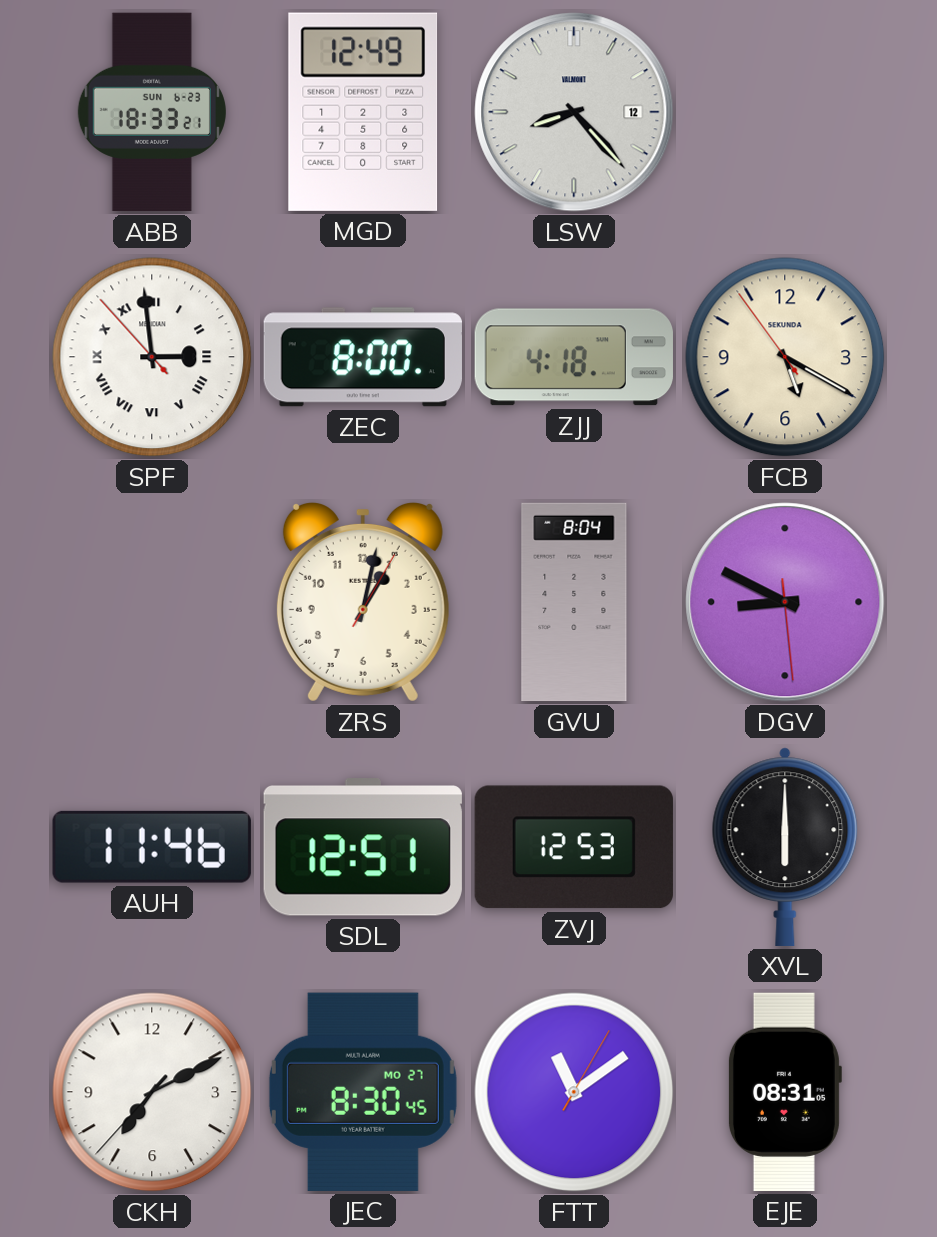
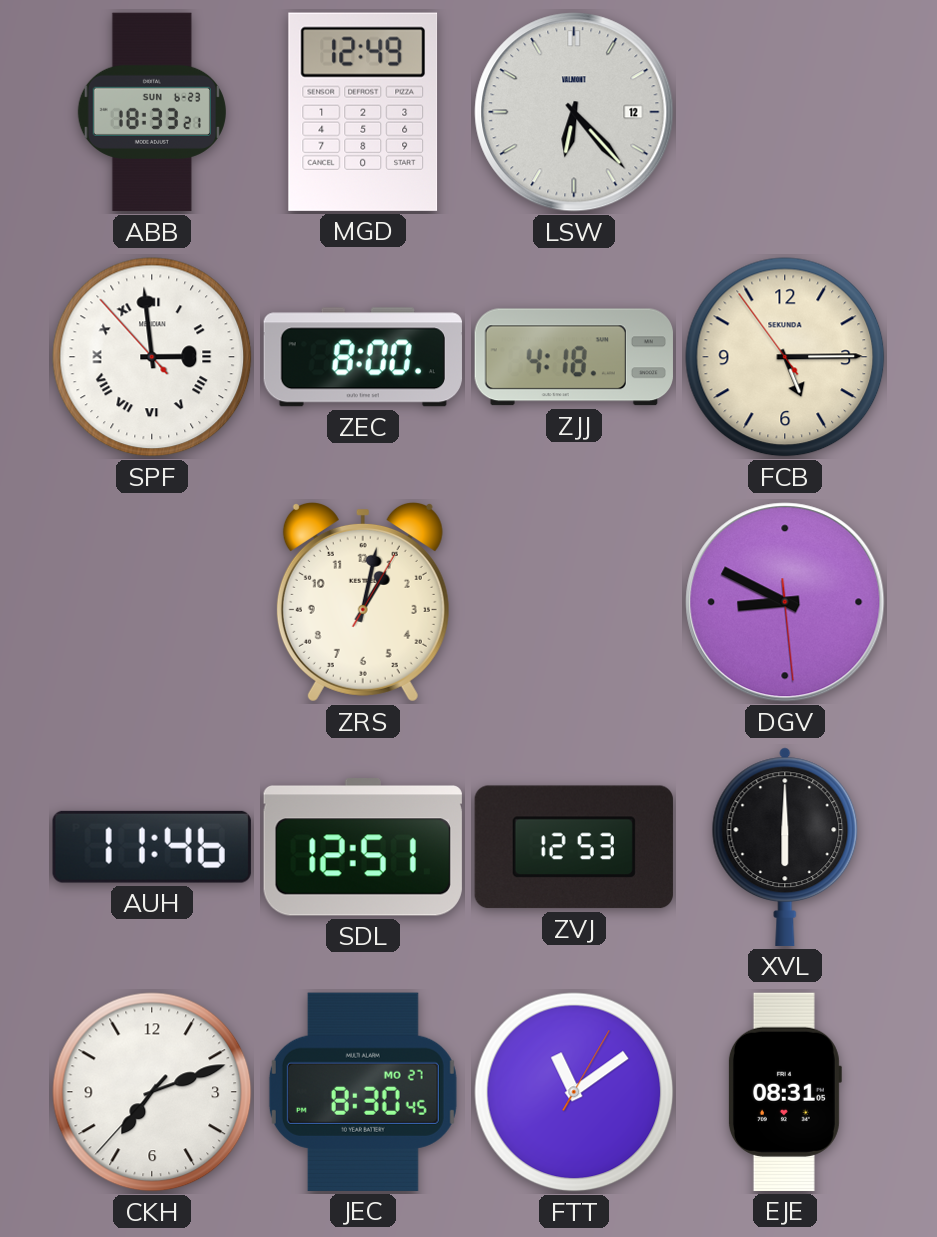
LSW: 8:23 -> 6:23
FCB: 5:19 -> 5:14
GVU: 8:04 -> none
CKH: 7:10 -> 7:11
